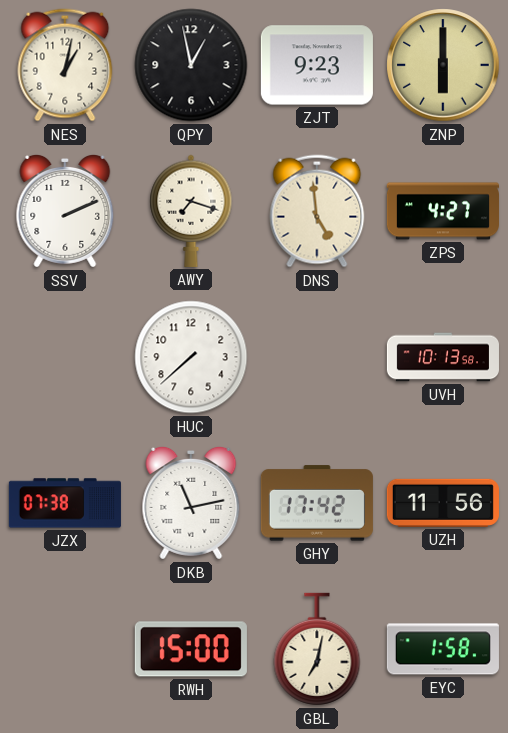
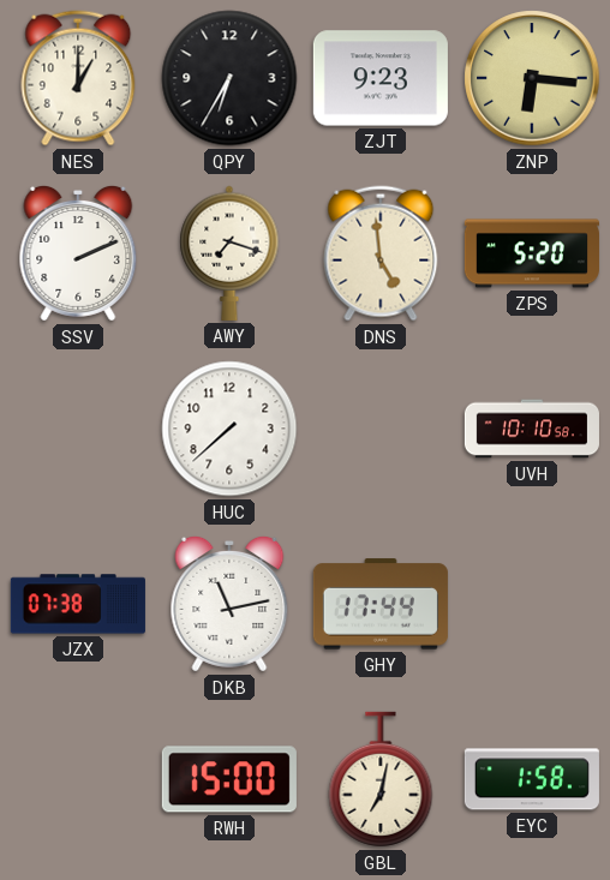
NES: 1:02 -> 1:00
QPY: 12:58 -> 6:35
ZNP: 6:00 -> 6:16
ZPS: 4:27 -> 5:20
UVH: 10:13 -> 10:10
GHY: 17:42 -> 17:44
UZH: 11:56 -> none
